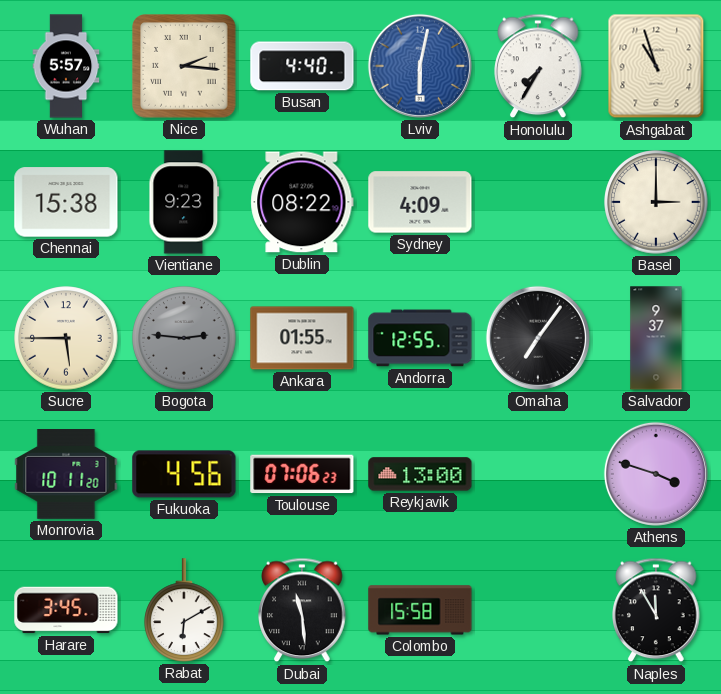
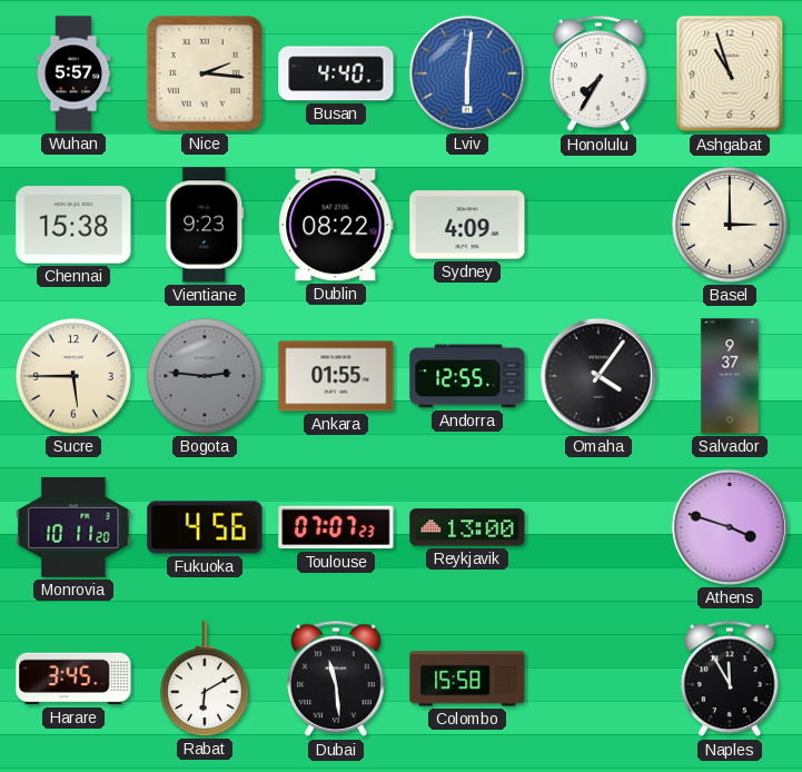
Lviv: 6:02 -> 6:01
Omaha: 7:06 -> 4:06
Toulouse: 07:06 -> 07:07
